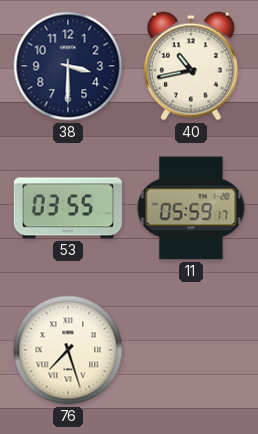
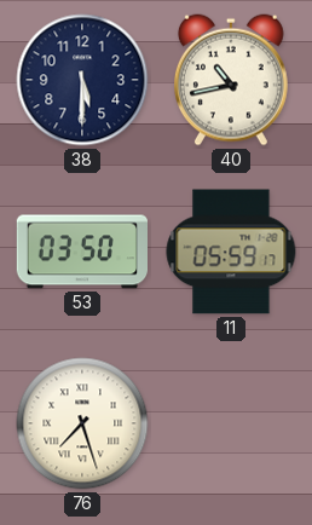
38: 3:30 -> 5:30
53: 03:55 -> 03:50
